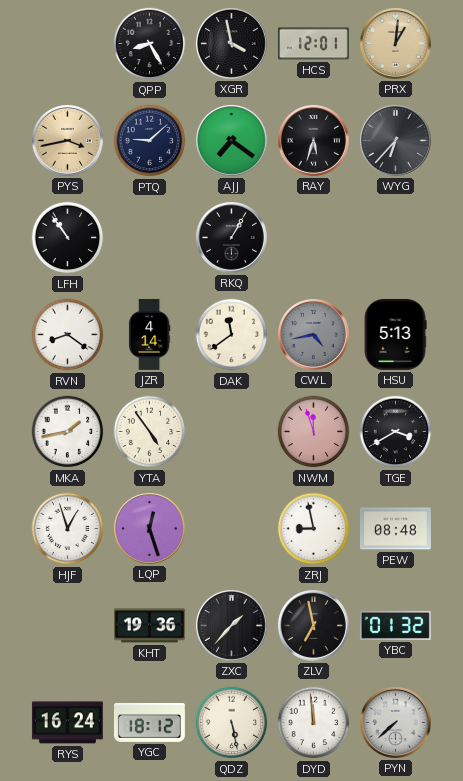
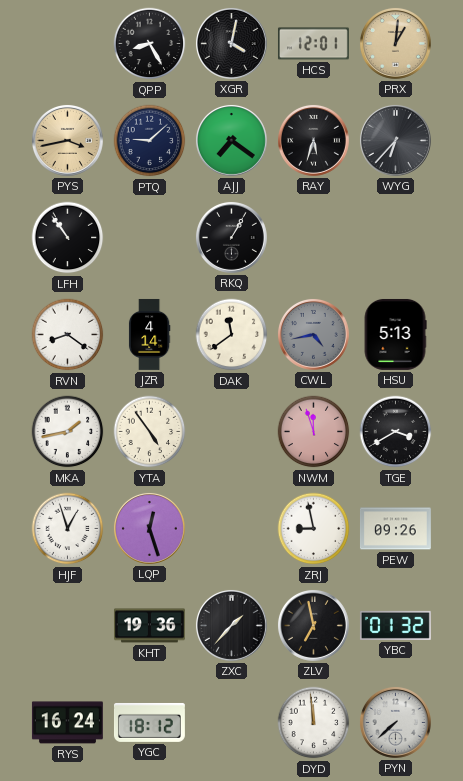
XGR: 3:58 -> 4:02
PEW: 08:48 -> 09:26
QDZ: 5:28 -> none
